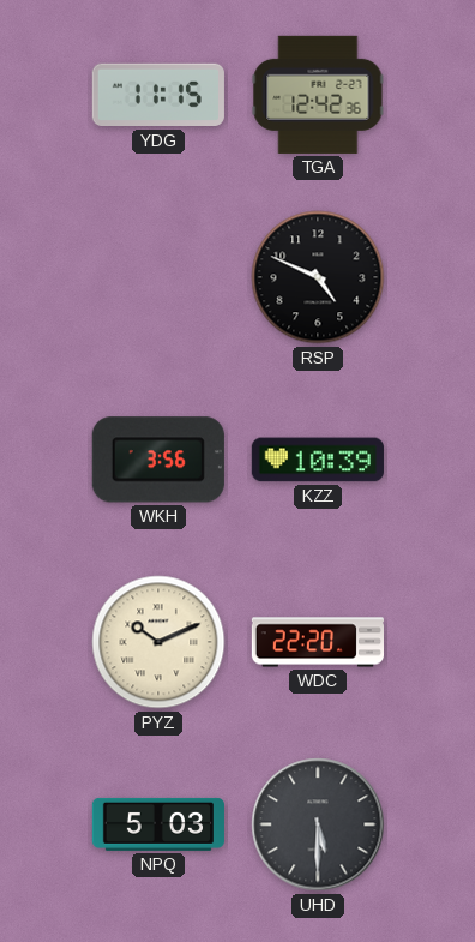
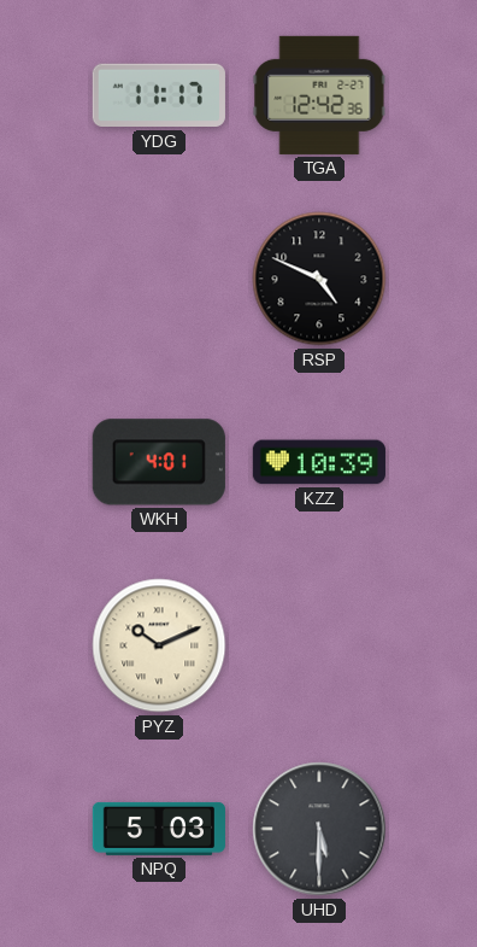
YDG: 11:15 -> 11:17
WKH: 3:56 -> 4:01
WDC: 22:20 -> none
